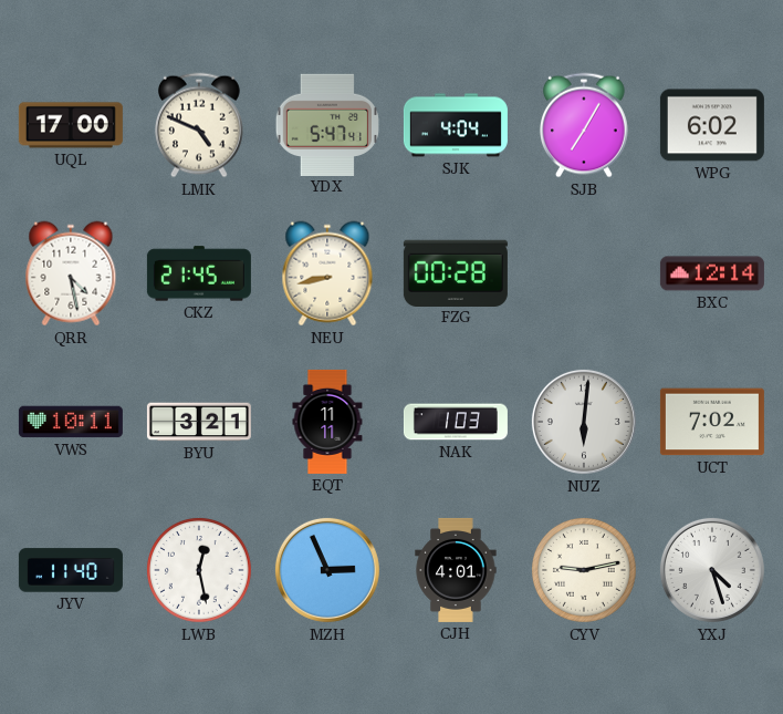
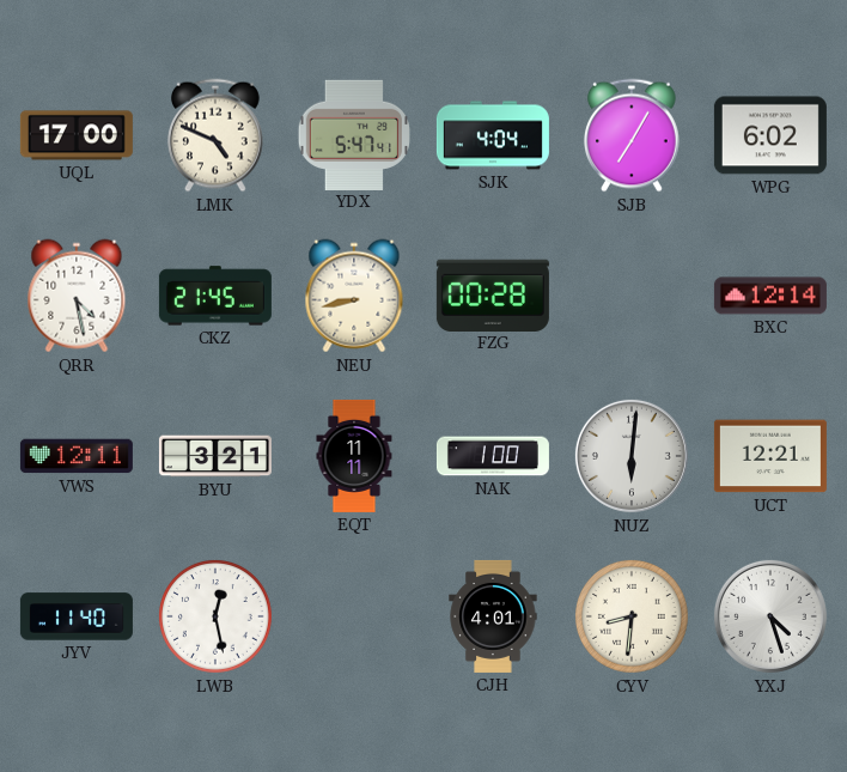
VWS: 10:11 -> 12:11
NAK: 1:03 -> 1:00
UCT: 7:02 -> 12:21
MZH: 2:56 -> none
CYV: 9:13 -> 8:31
